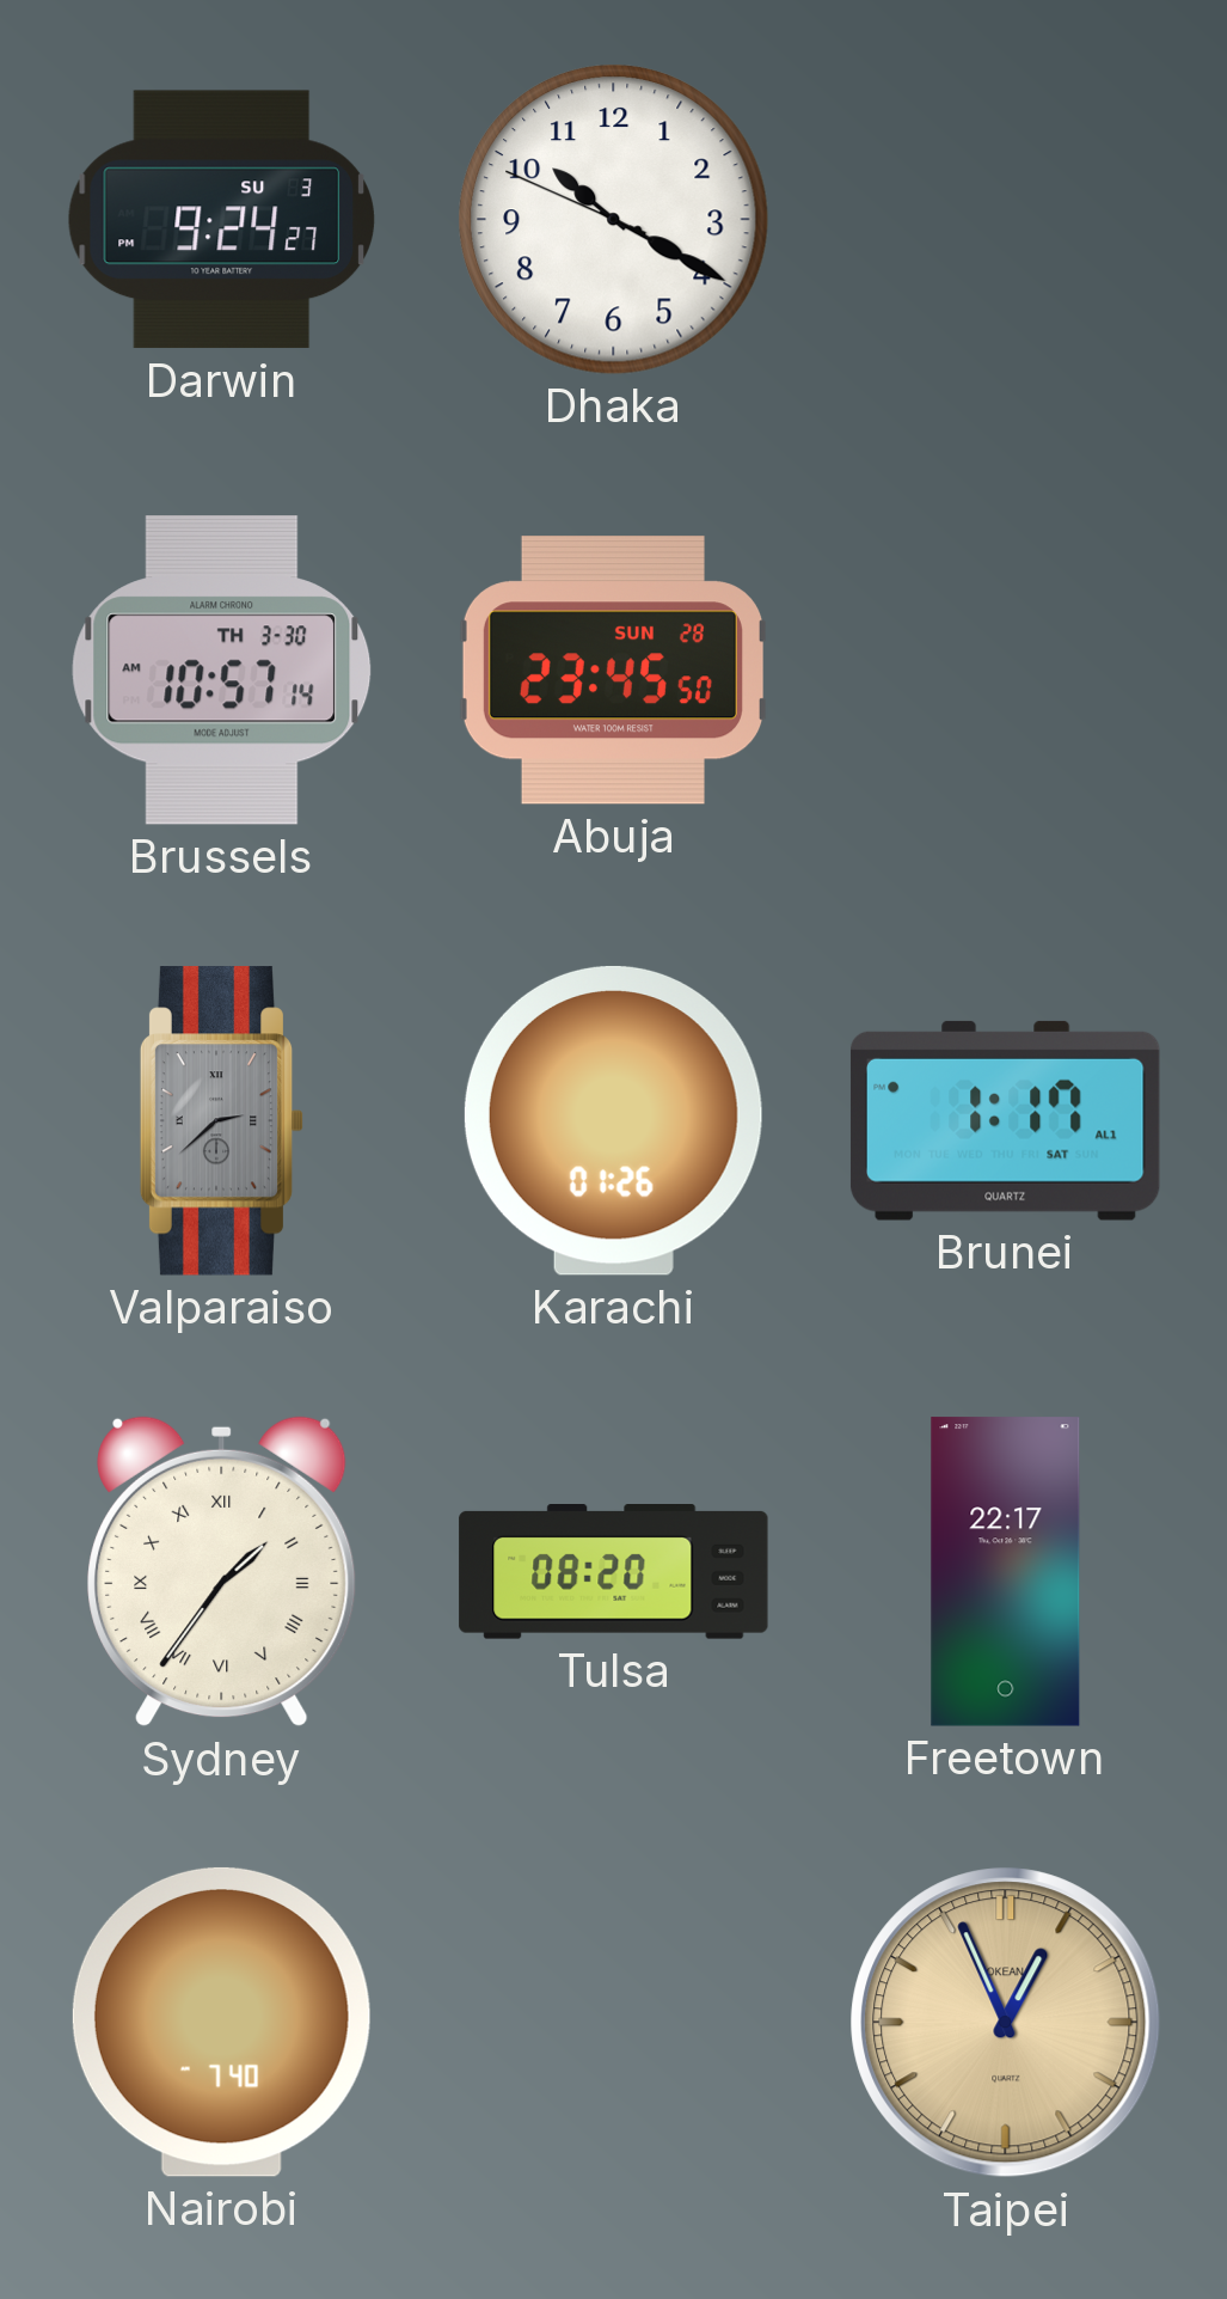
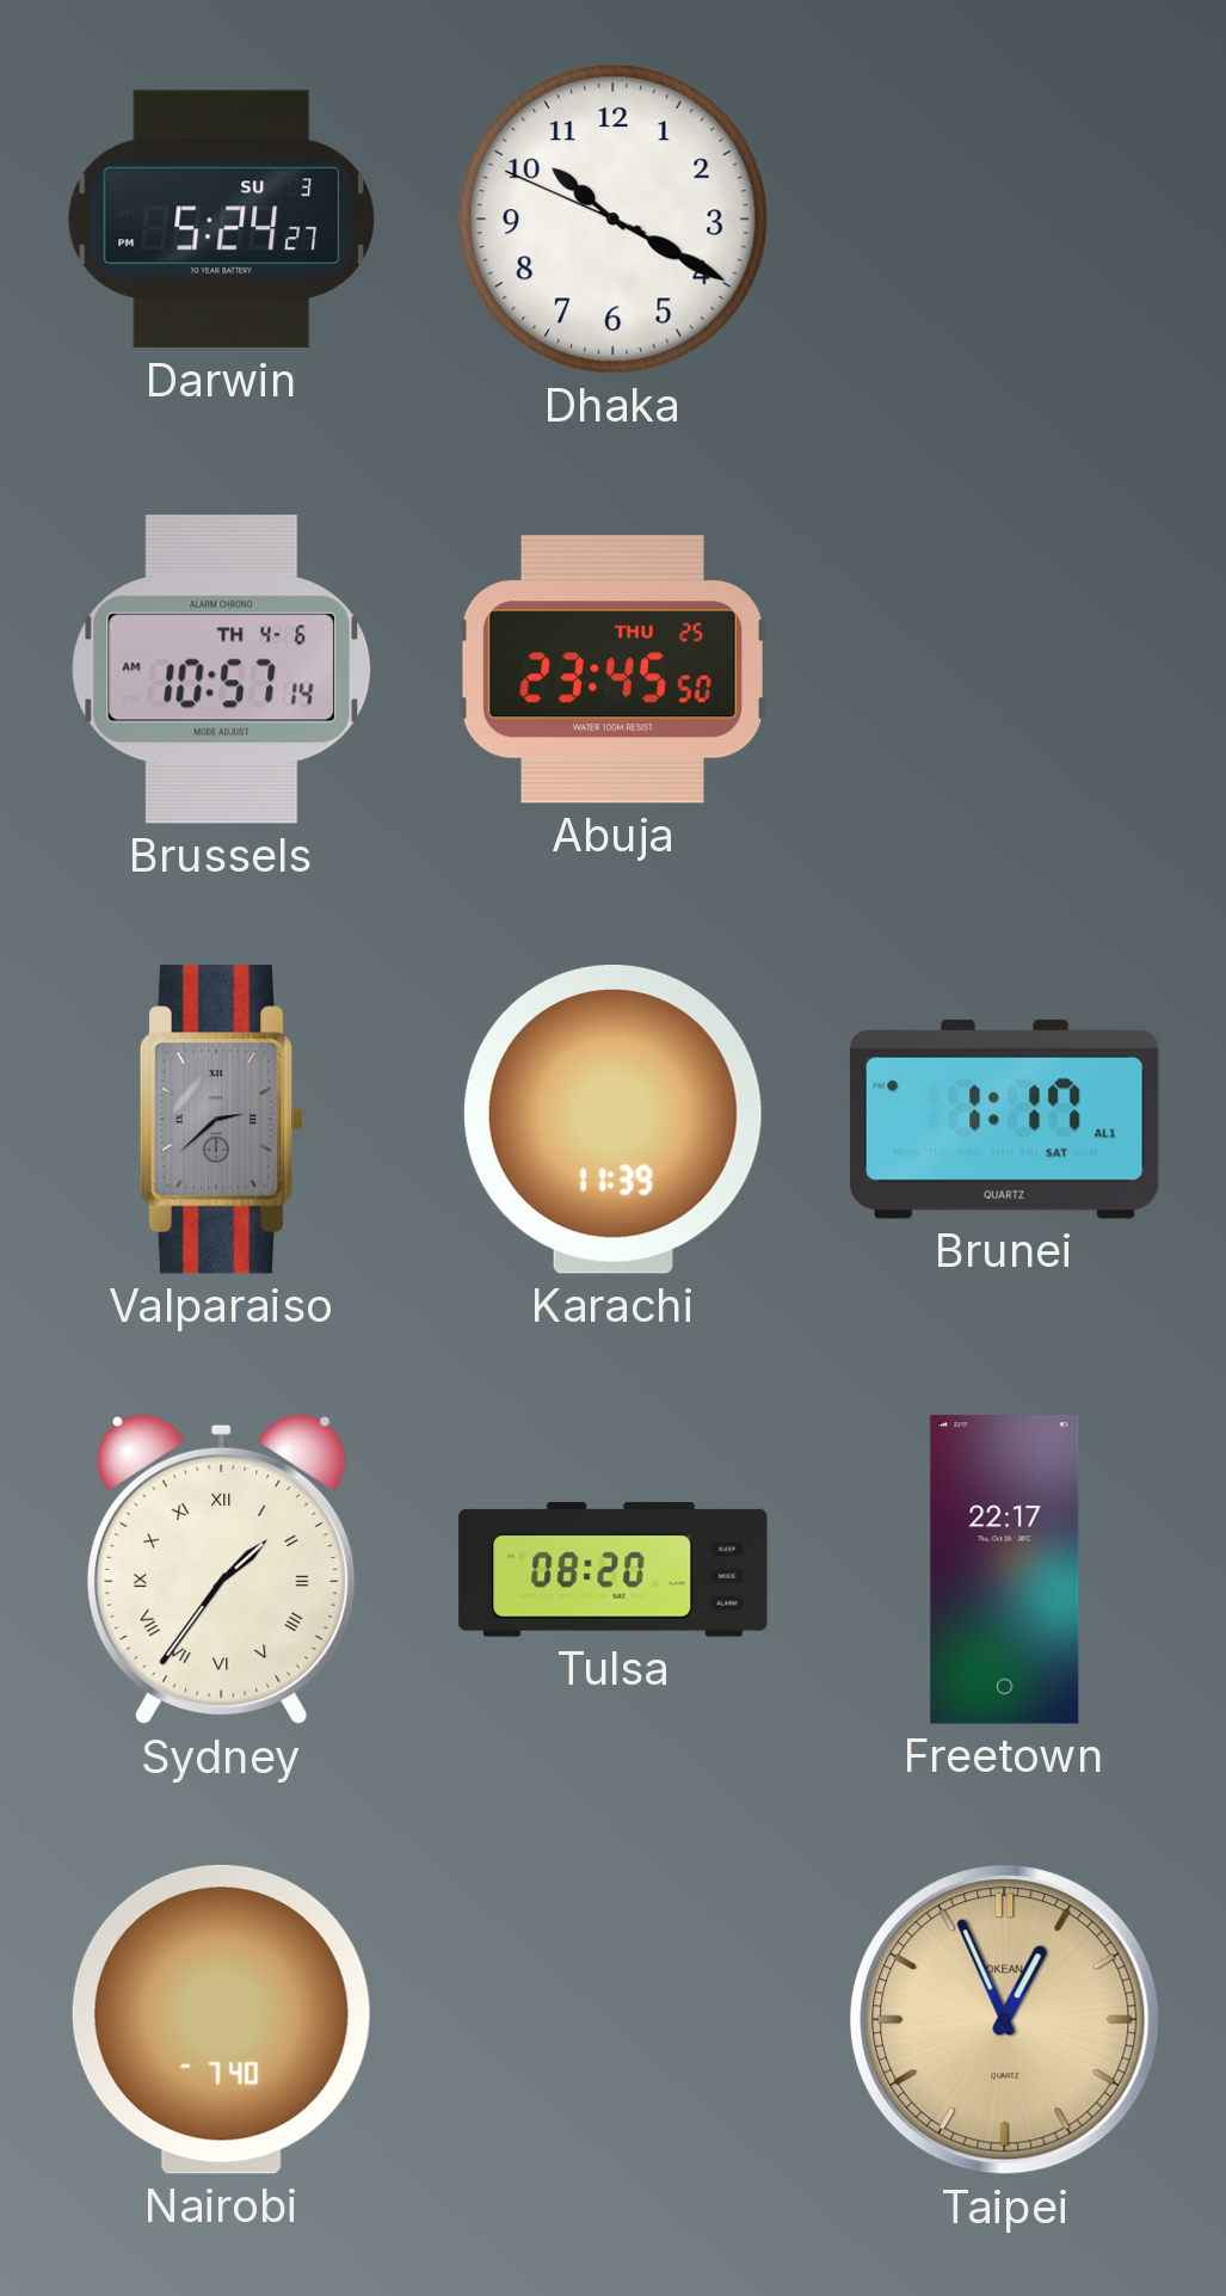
Darwin: 9:24 -> 5:24
Brussels date: TH 3-30 -> TH 4-6
Abuja date: SUN 28 -> THU 25
Karachi: 01:26 -> 11:39
